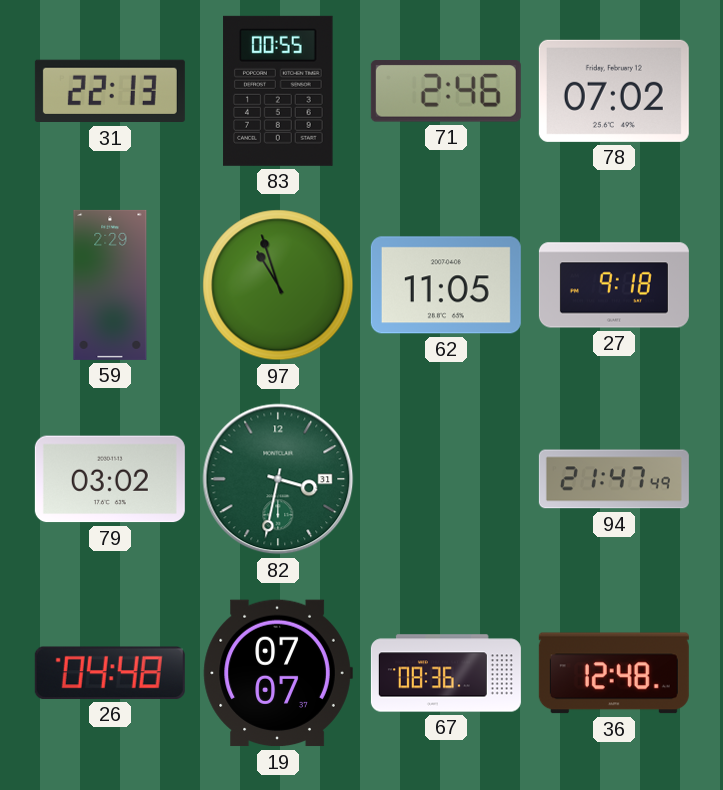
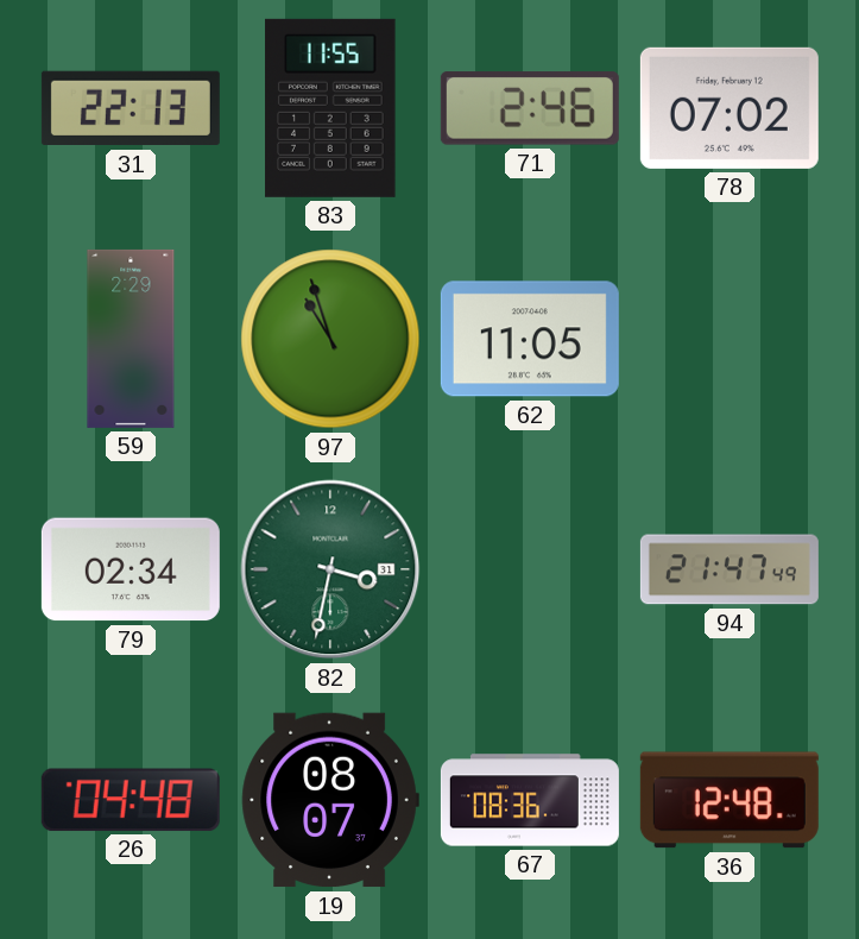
83: 00:55 -> 11:55
27: 9:18 -> none
79: 03:02 -> 02:34
19: 07:07 -> 08:07
